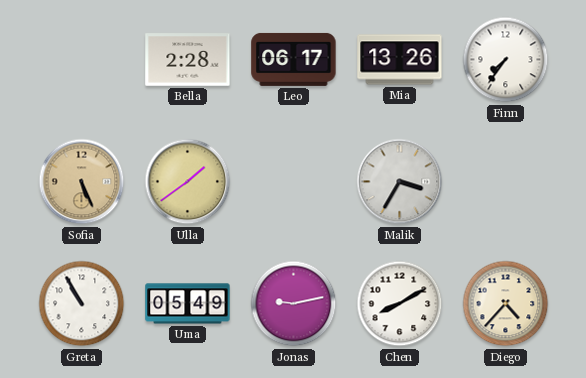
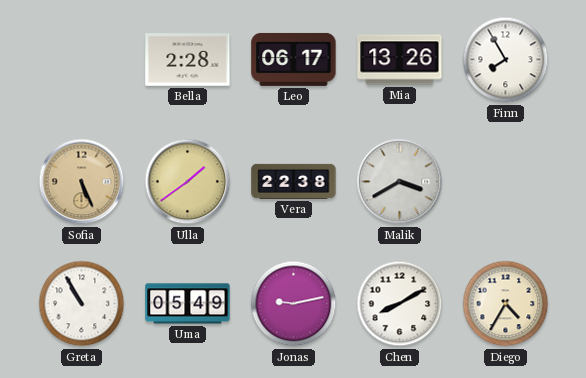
Finn: 7:36 -> 7:55
Vera: none -> 22:38
Malik: 3:35 -> 3:40
Diego: 4:37 -> 4:35
